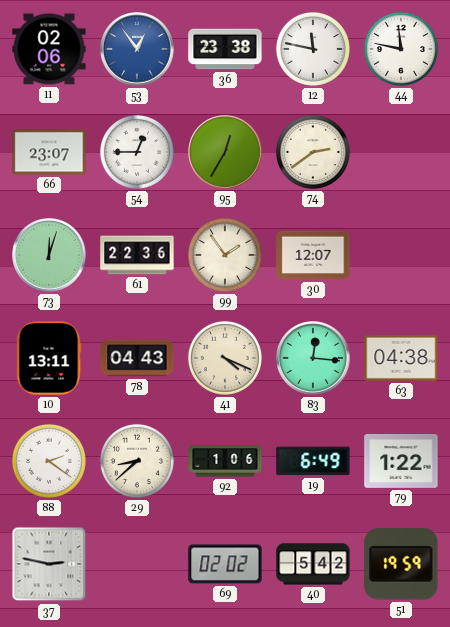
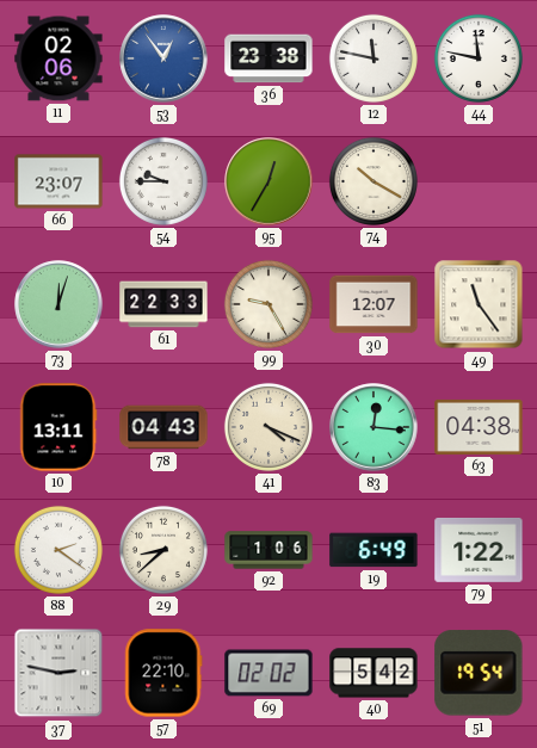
54: 12:45 -> 9:45
74: 2:39 -> 10:20
61: 22:36 -> 22:33
99: 1:54 -> 9:25
49: none -> 11:24
57: none -> 22:10
51: 19:59 -> 19:54
